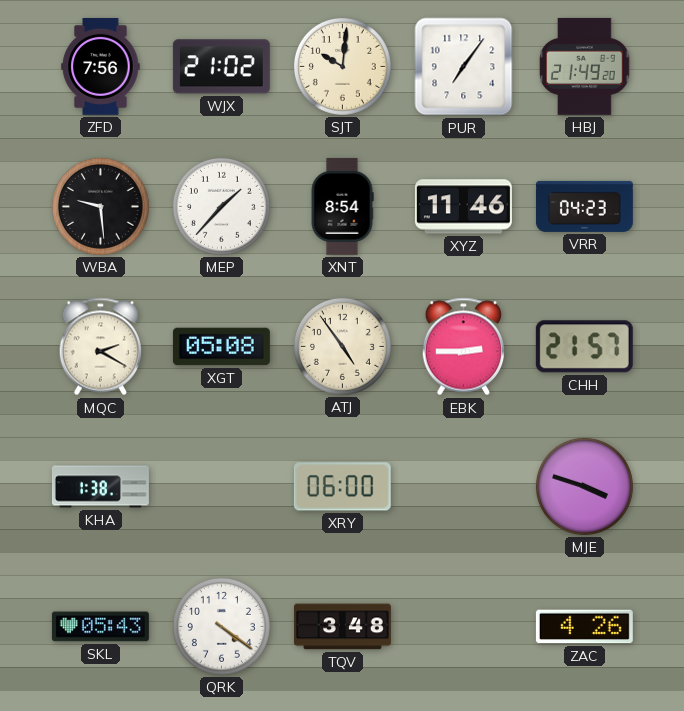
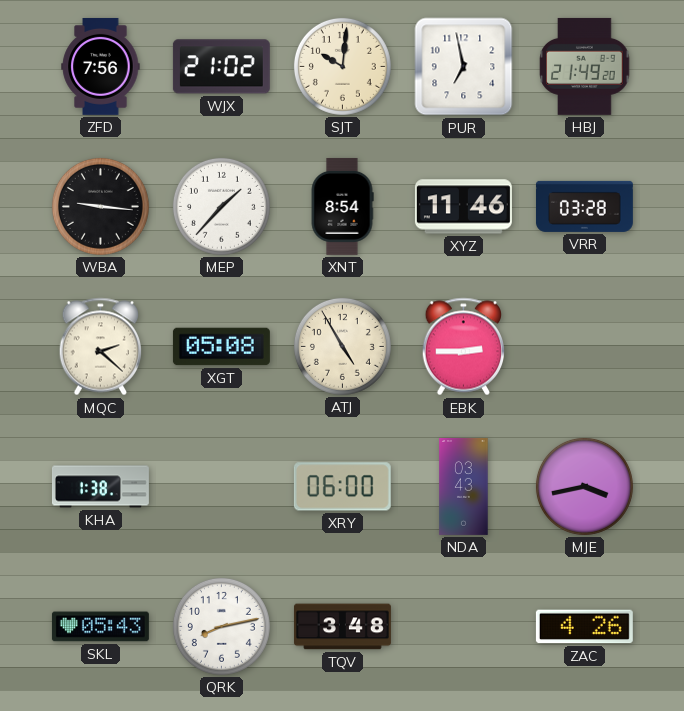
PUR: 7:06 -> 6:58
WBA: 9:29 -> 9:16
VRR: 04:23 -> 03:28
MQC: 2:20 -> 2:22
ATJ: 4:54 -> 4:55
CHH: 21:57 -> none
NDA: none -> 03:43
MJE: 3:48 -> 3:43
QRK: 4:21 -> 8:13
